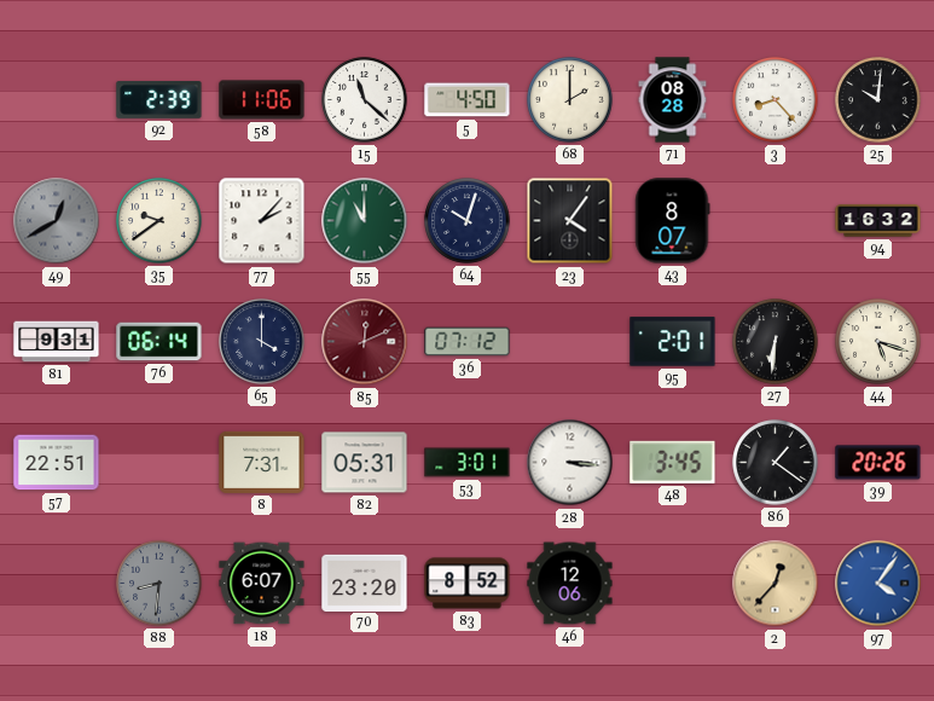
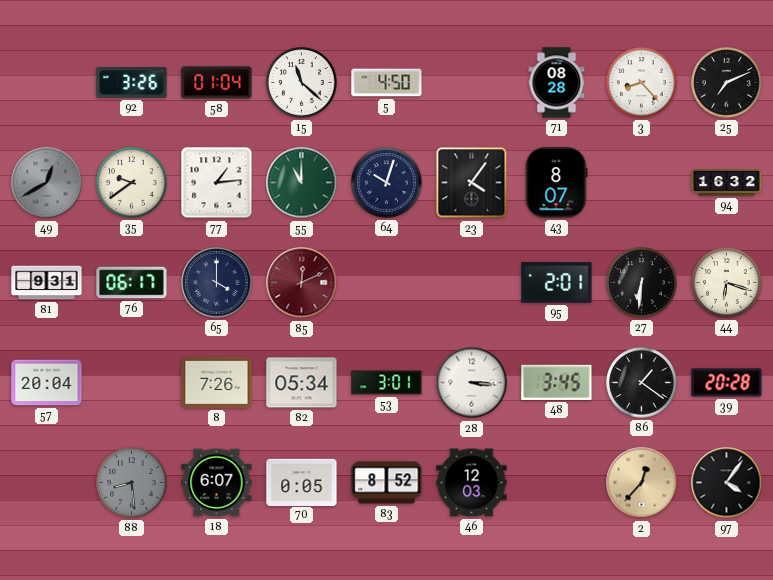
92: 2:39 -> 3:26
58: 11:06 -> 01:04
68: 2:00 -> none
25: 10:01 -> 7:11
77: 2:07 -> 1:14
76: 06:14 -> 06:17
36: 07:12 -> none
44: 5:18 -> 6:18
57: 22:51 -> 20:04
8: 7:31 -> 7:26
82: 05:31 -> 05:34
39: 20:26 -> 20:28
88: 8:31 -> 8:29
70: 23:20 -> 0:05
46: 12:06 -> 12:03
97 dial: blue -> black
